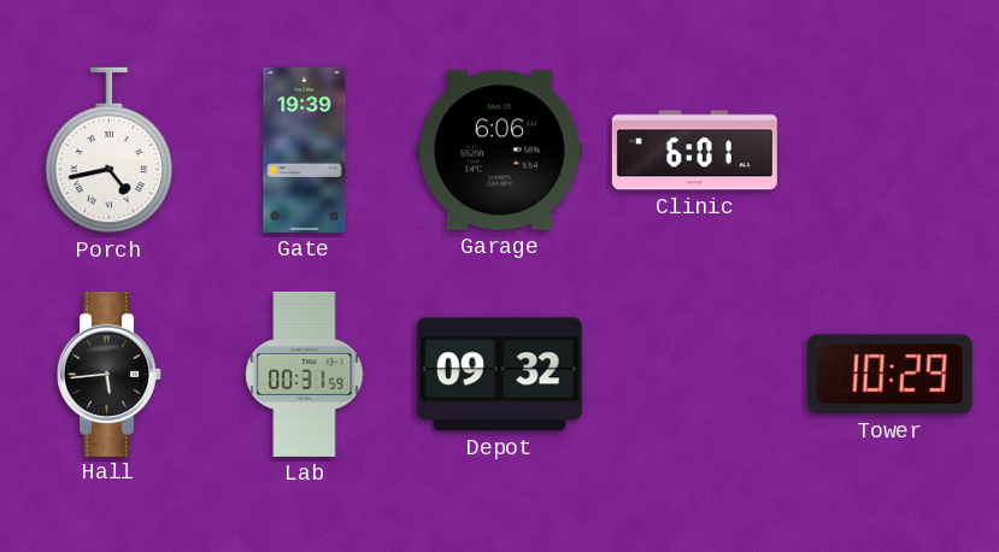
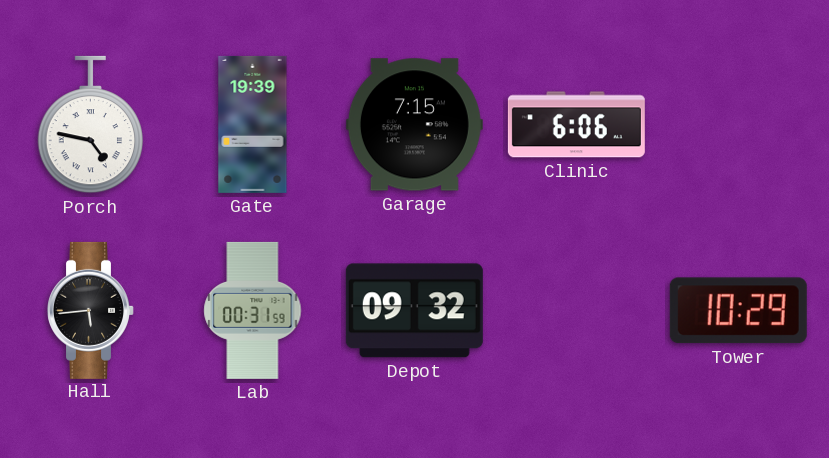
Porch: 4:43 -> 4:47
Garage: 6:06 -> 7:15
Clinic: 6:01 -> 6:06
